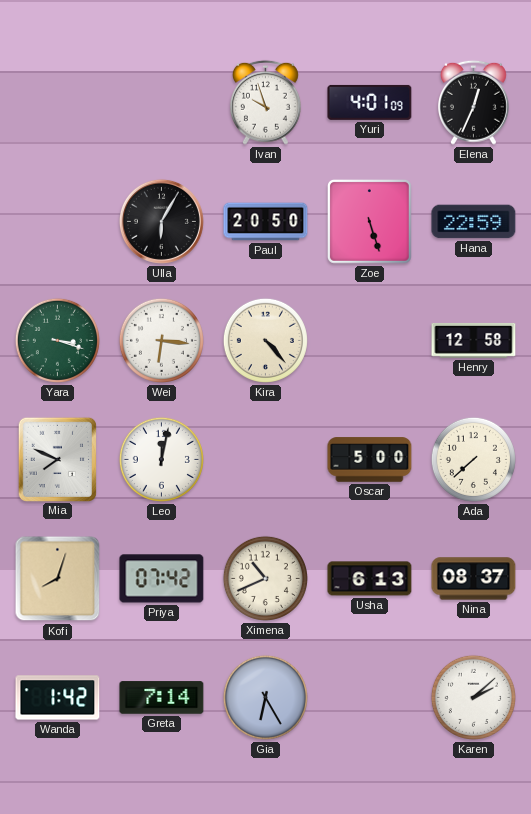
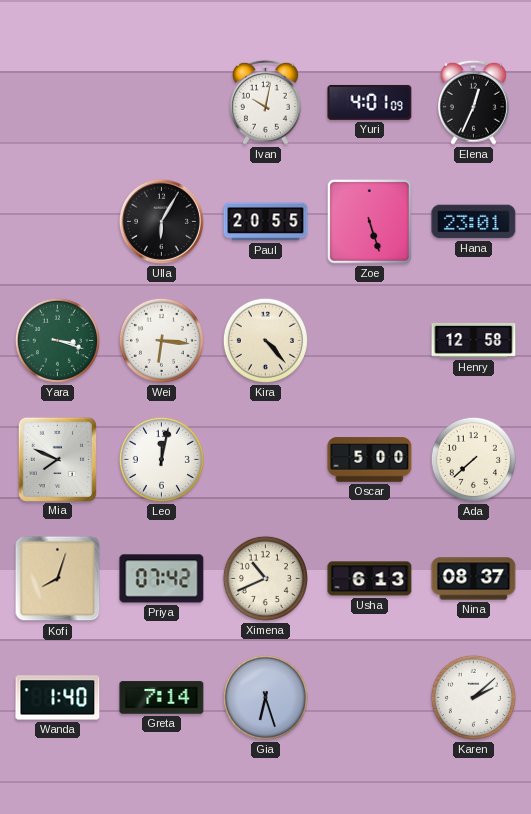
Ivan: 9:57 -> 10:02
Paul: 20:50 -> 20:55
Hana: 22:59 -> 23:01
Wanda: 1:42 -> 1:40
Gia: 6:25 -> 6:27
